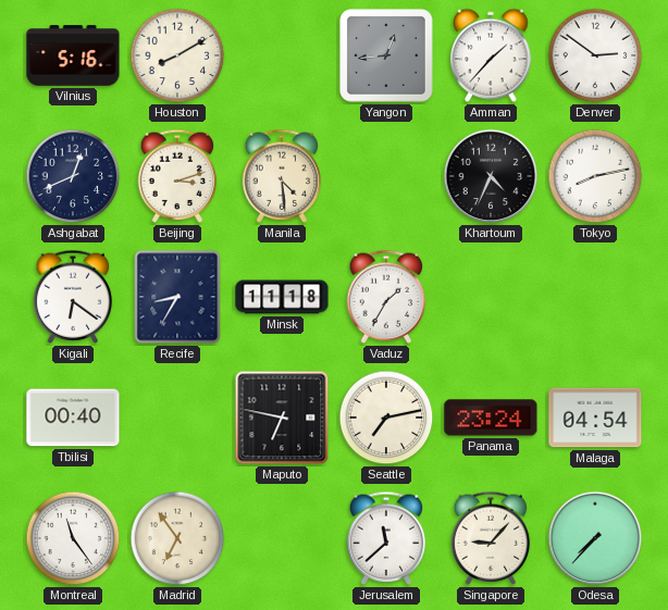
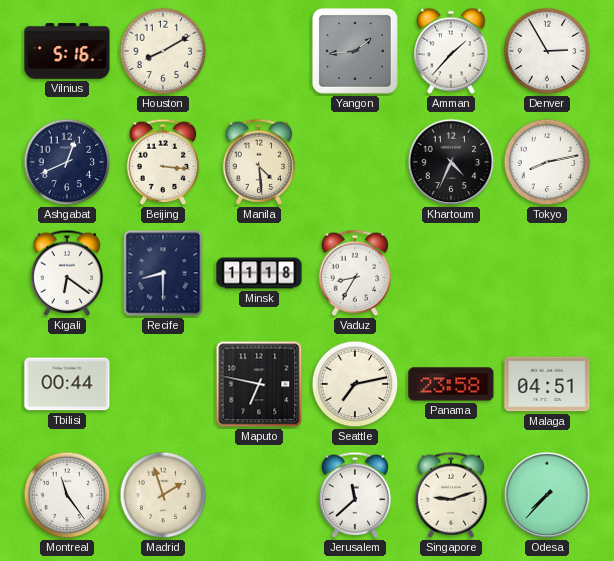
Yangon: 12:44 -> 1:44
Denver: 2:51 -> 2:55
Beijing: 3:12 -> 3:16
Recife: 8:35 -> 8:30
Vaduz: 1:35 -> 8:35
Tbilisi: 00:40 -> 00:44
Panama: 23:24 -> 23:58
Malaga: 04:54 -> 04:51
Madrid: 6:54 -> 1:57
Singapore: 9:07 -> 9:12
